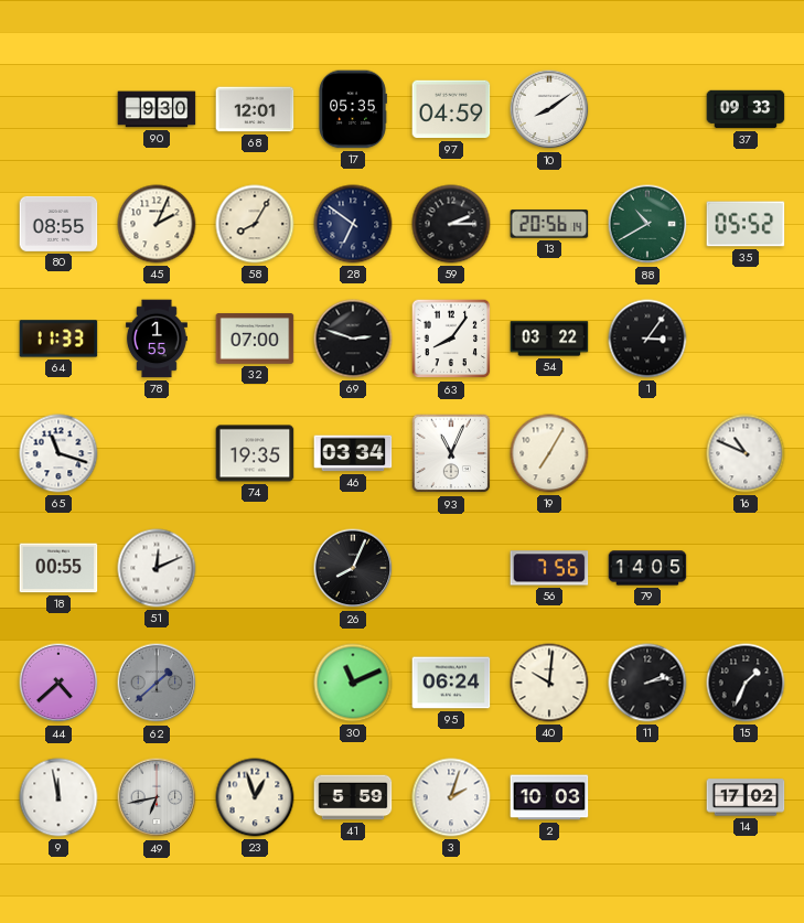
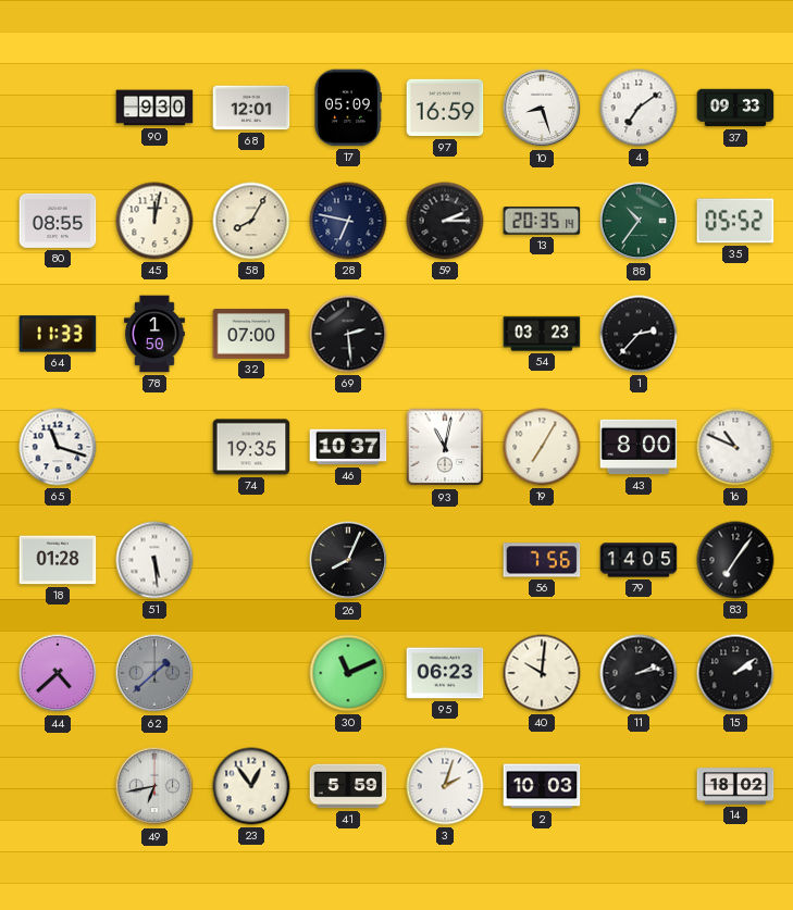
17: 05:35 -> 05:09
97: 04:59 -> 16:59
10: 8:09 -> 8:27
4: none -> 7:09
45: 2:04 -> 12:02
28: 6:51 -> 6:47
13: 20:56 -> 20:35
88: 10:40 -> 10:36
78: 1:55 -> 1:50
69: 2:48 -> 2:29
63: 8:06 -> none
54: 03:22 -> 03:23
1: 3:06 -> 2:37
46: 03:34 -> 10:37
93: 11:04 -> 11:02
43: none -> 8:00
18: 00:55 -> 01:28
51: 12:11 -> 5:29
83: none -> 7:06
95: 06:24 -> 06:23
15: 1:34 -> 2:09
9: 11:58 -> none
23: 12:57 -> 12:54
14: 17:02 -> 18:02
